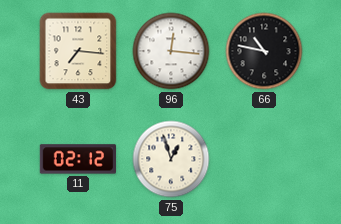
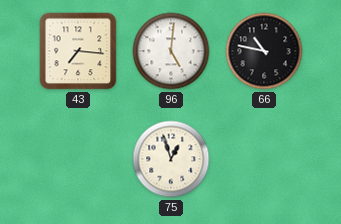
96: 12:16 -> 5:01
11: 02:12 -> none
